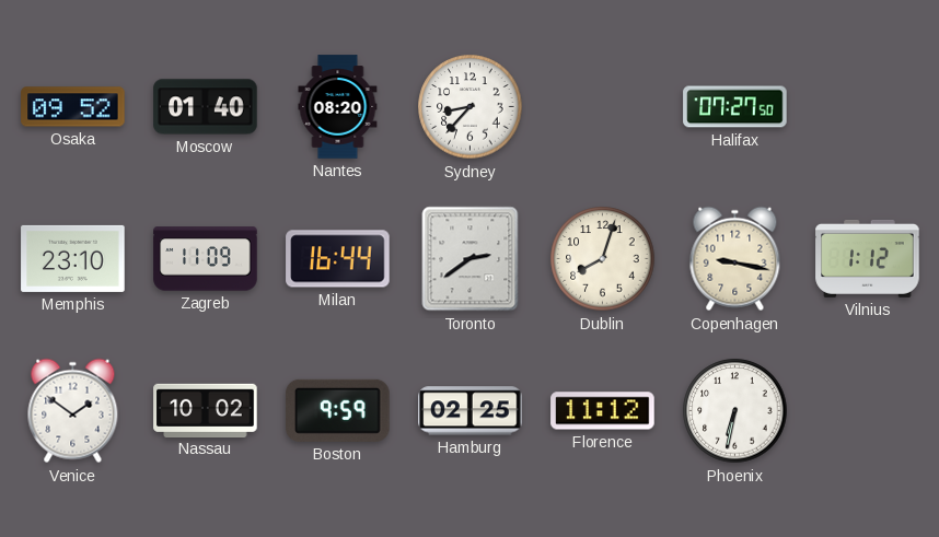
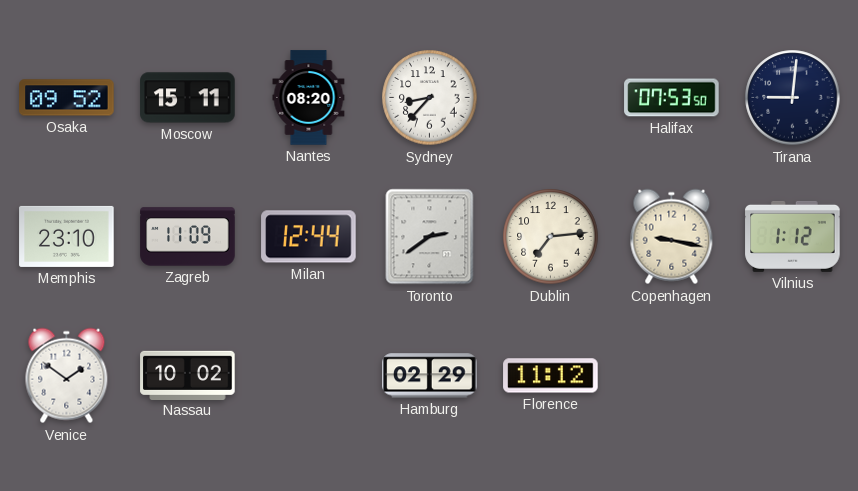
Moscow: 01:40 -> 15:11
Halifax: 07:27 -> 07:53
Tirana: none -> 9:01
Milan: 16:44 -> 12:44
Dublin: 8:03 -> 7:14
Boston: 9:59 -> none
Hamburg: 02:25 -> 02:29
Phoenix: 6:32 -> none
